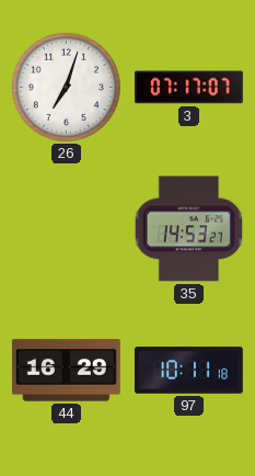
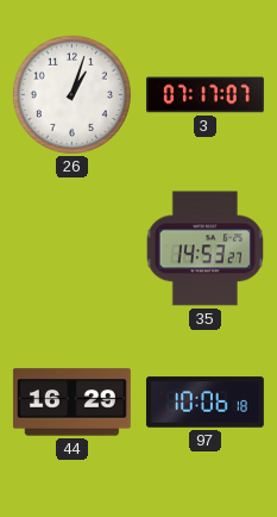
26: 7:03 -> 1:03
97: 10:11 -> 10:06
